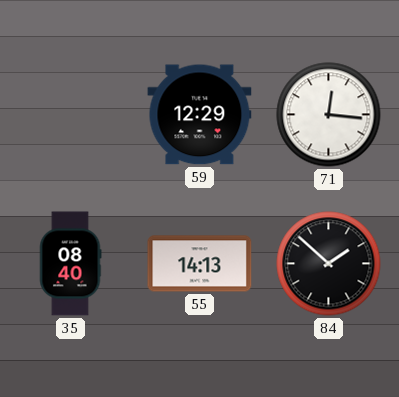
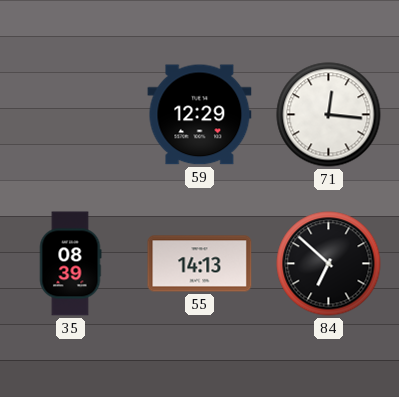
35: 08:40 -> 08:39
84: 1:52 -> 6:52
